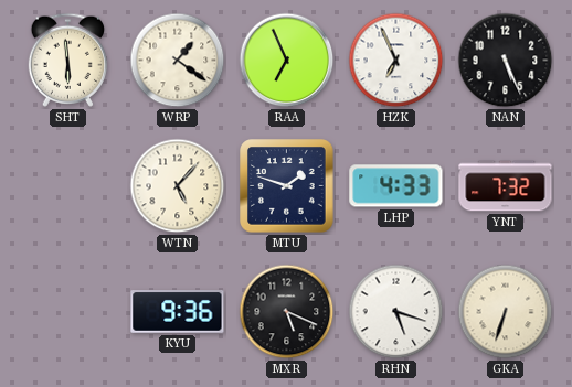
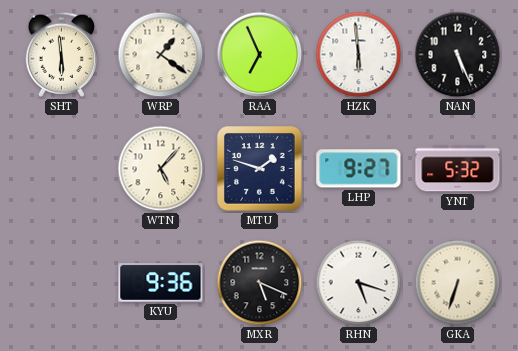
HZK: 6:56 -> 5:59
LHP: 4:33 -> 9:27
YNT: 7:32 -> 5:32
